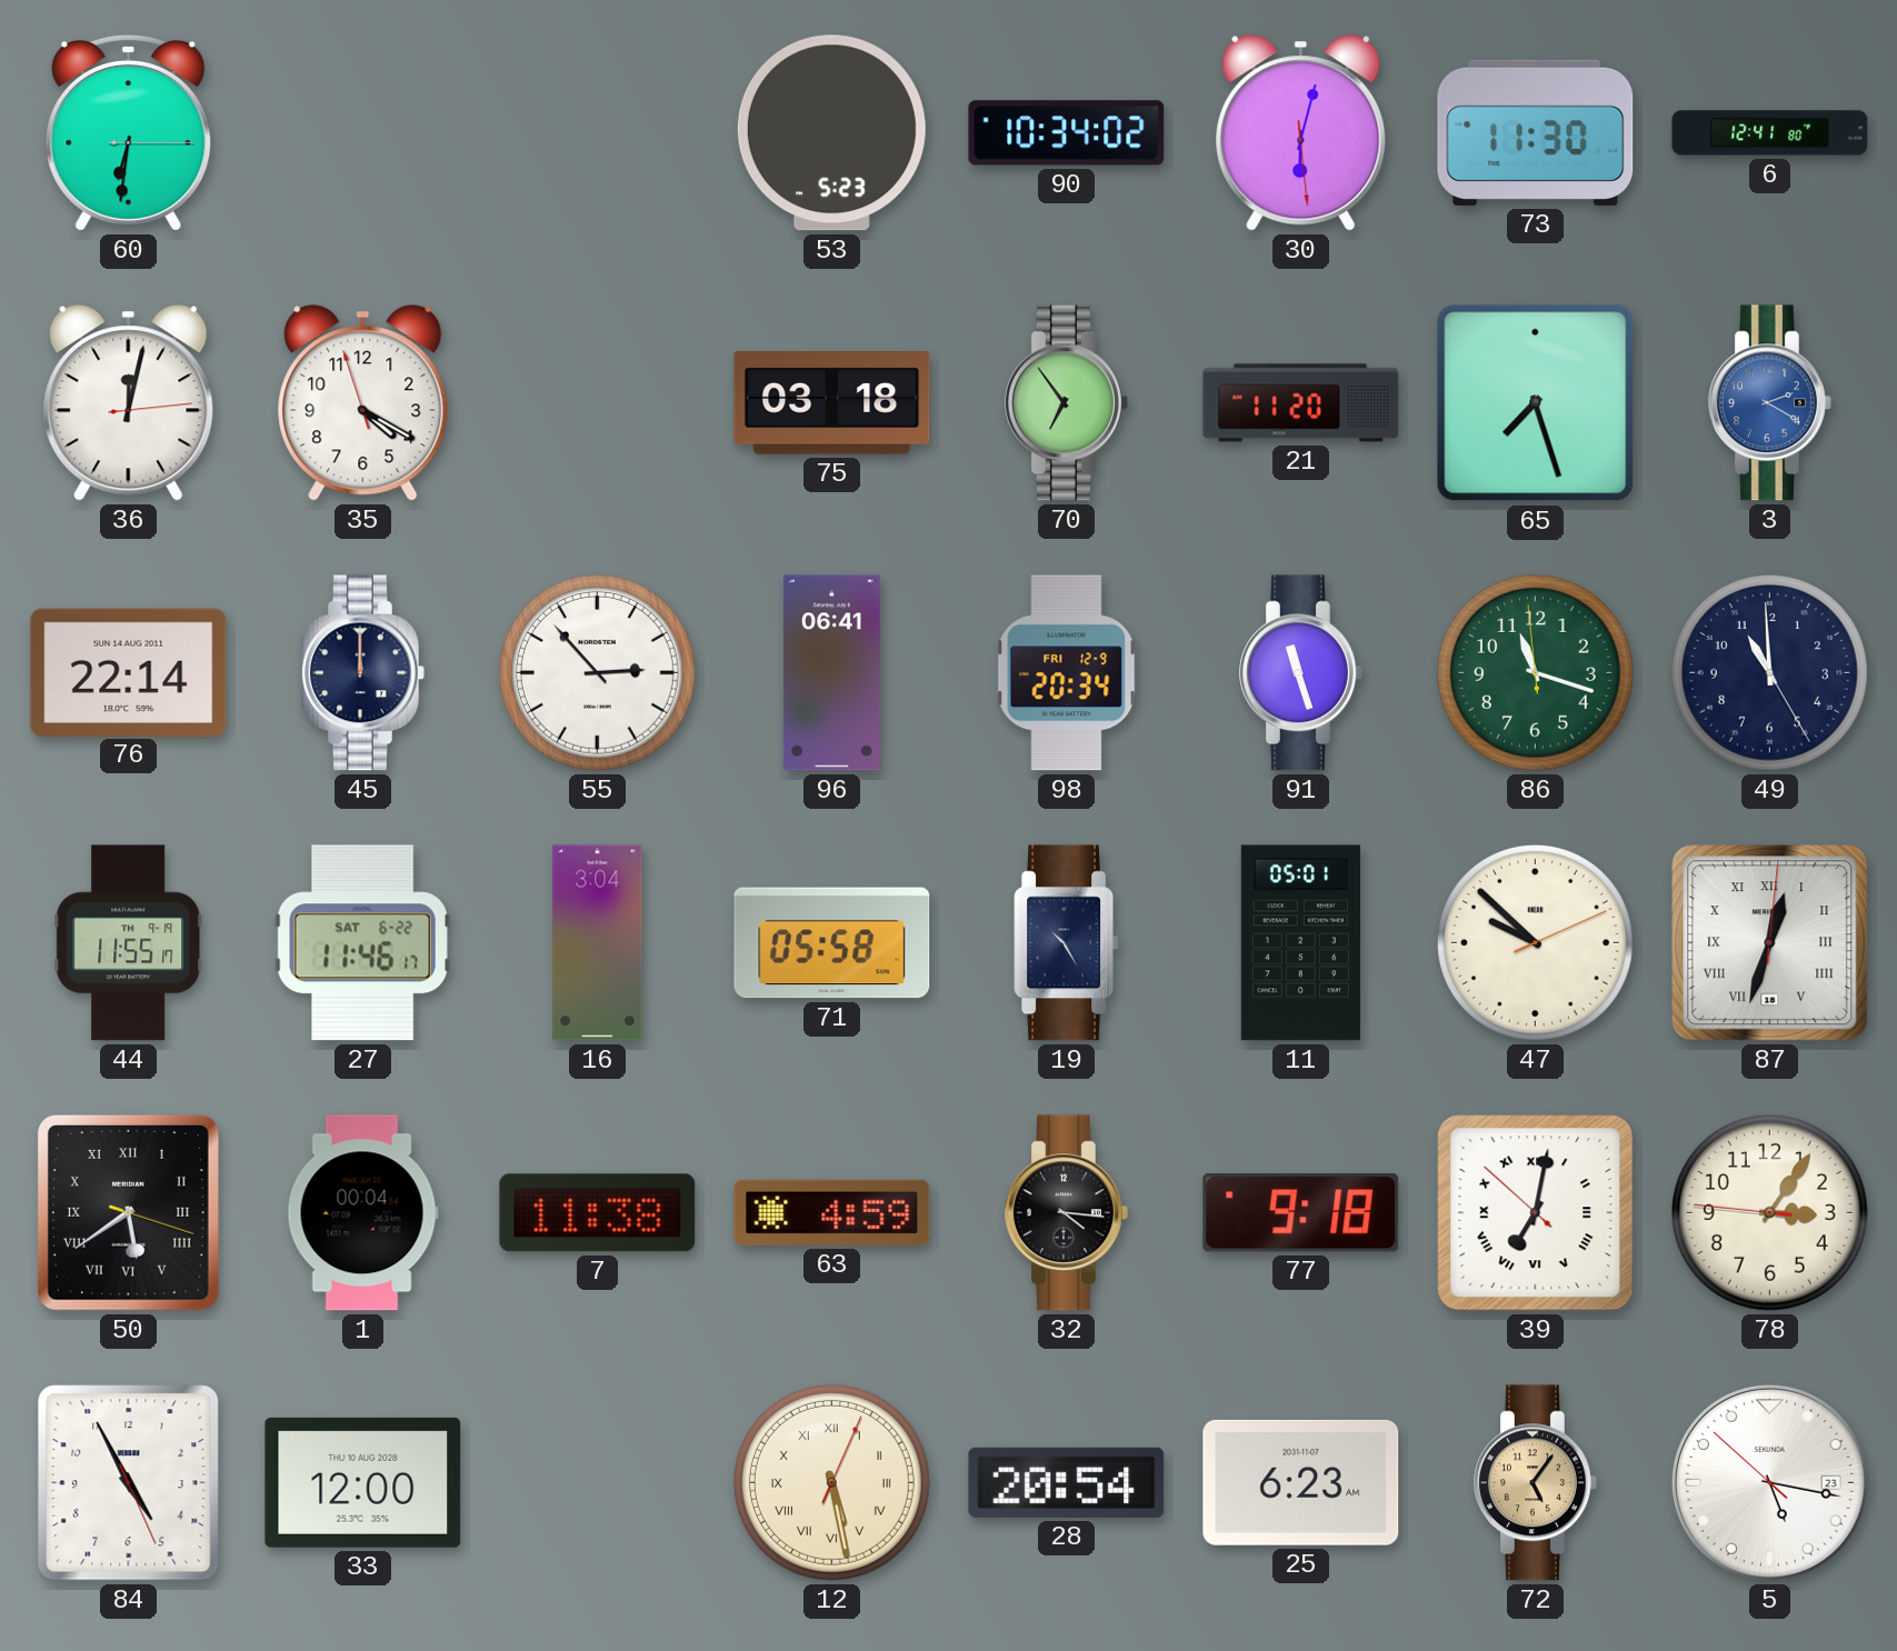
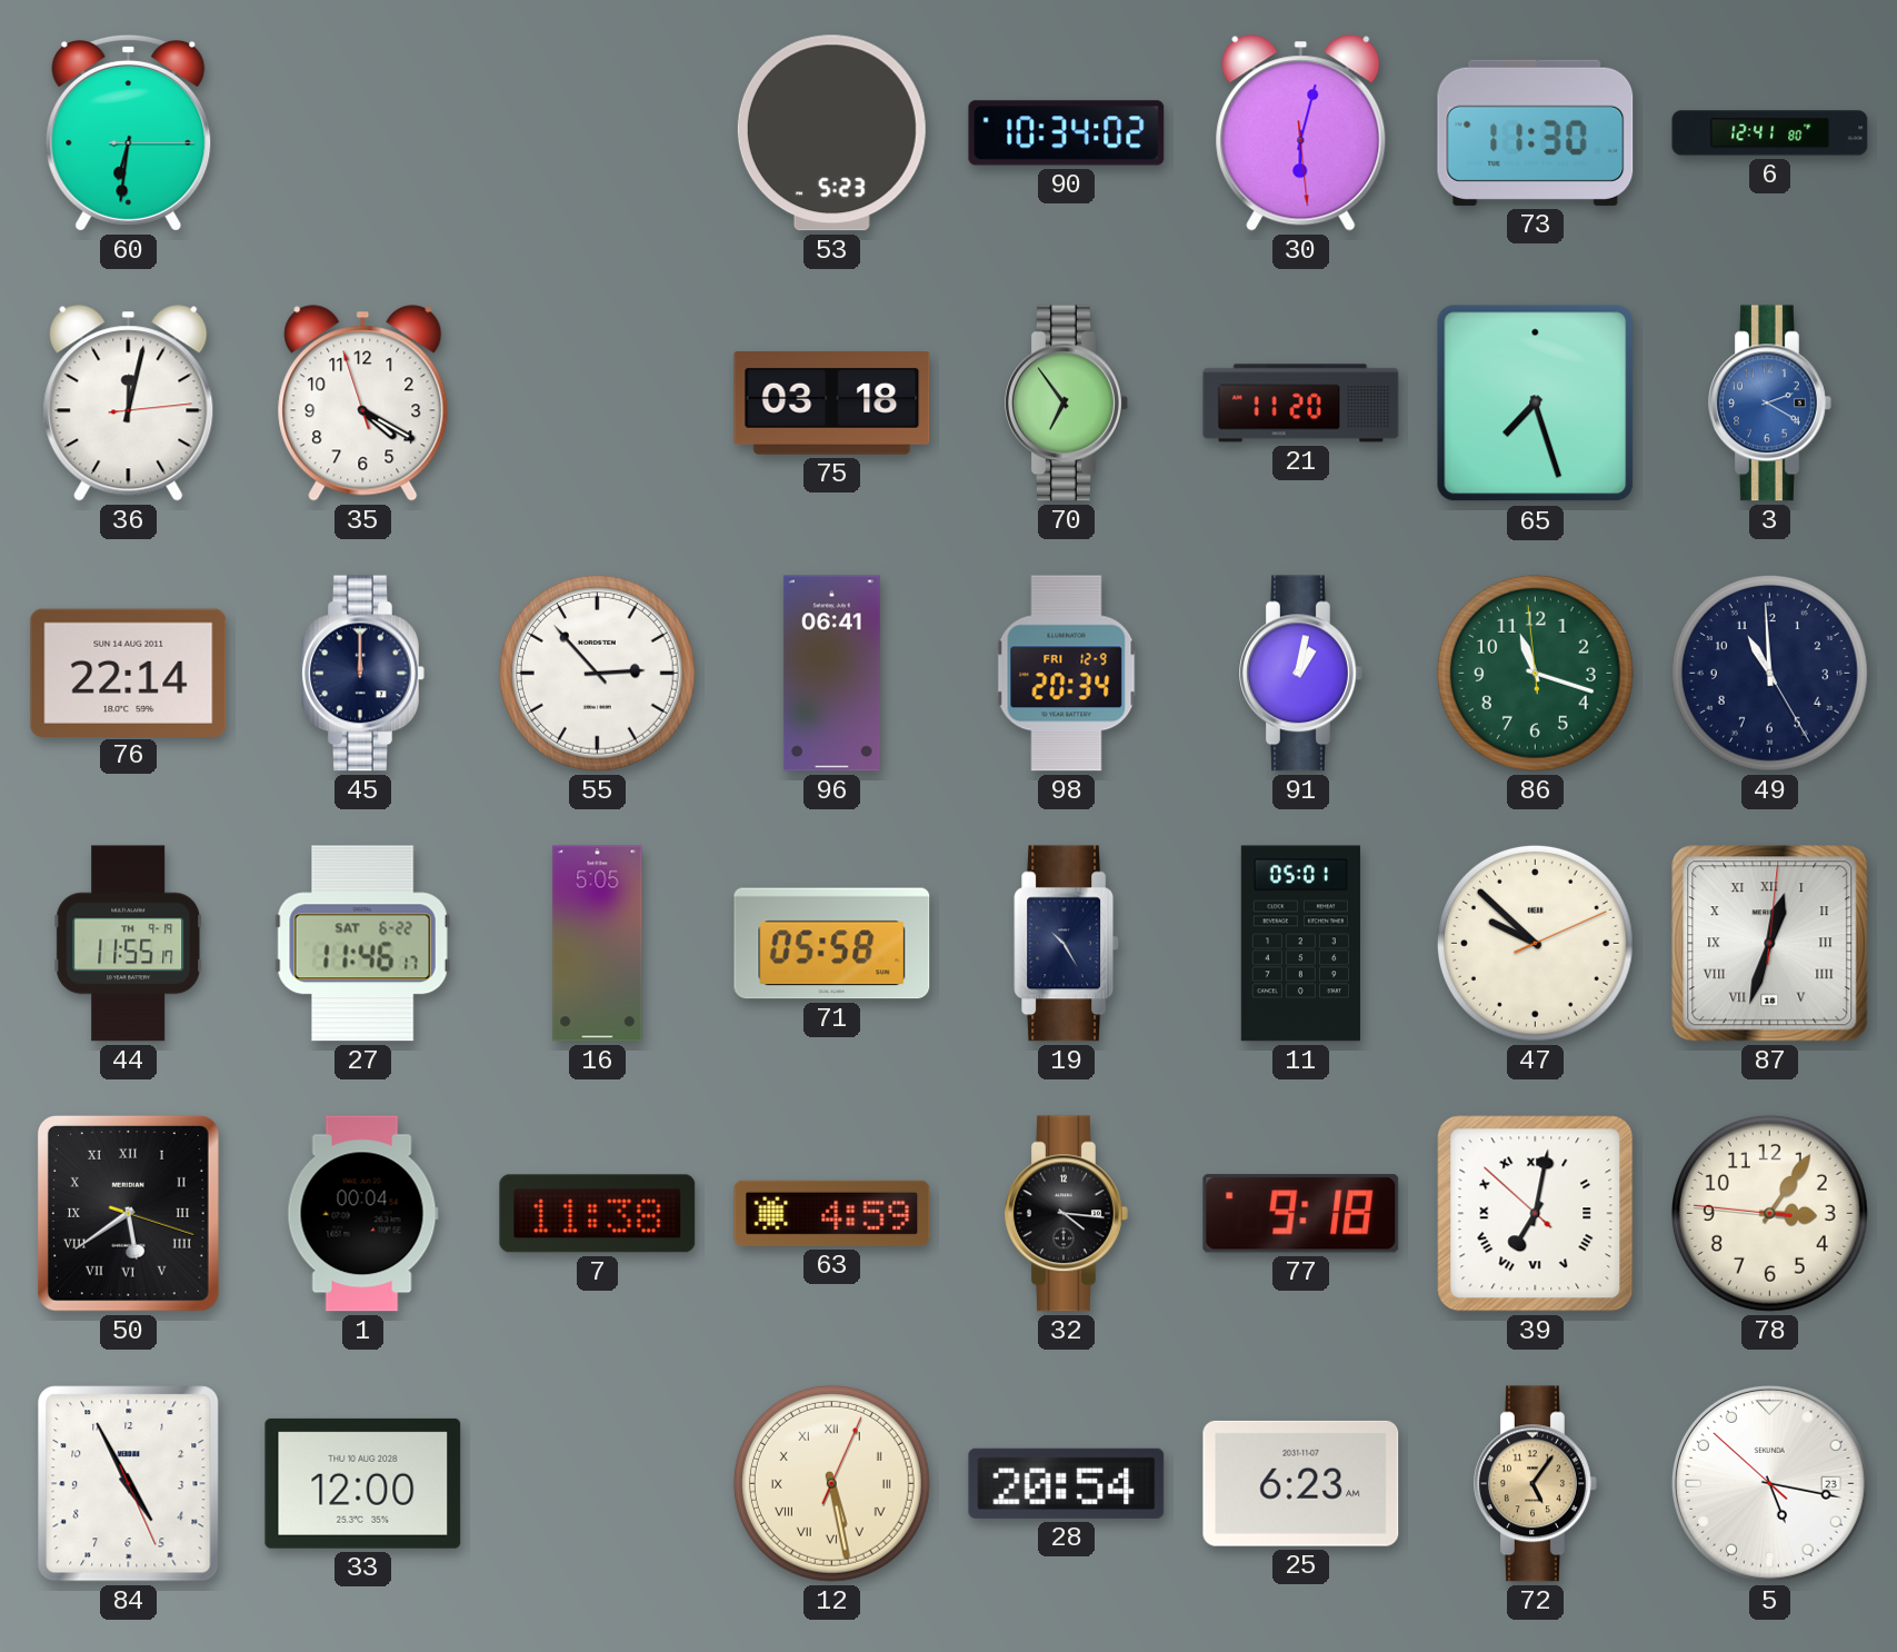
91: 11:27 -> 1:02
16: 3:04 -> 5:05
